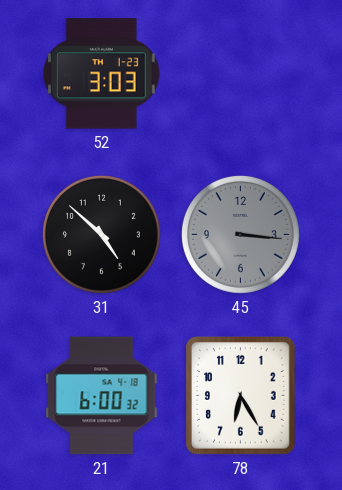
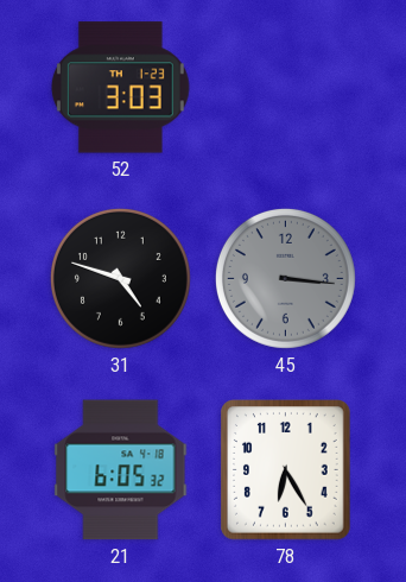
31: 4:52 -> 4:48
21: 6:00 -> 6:05
